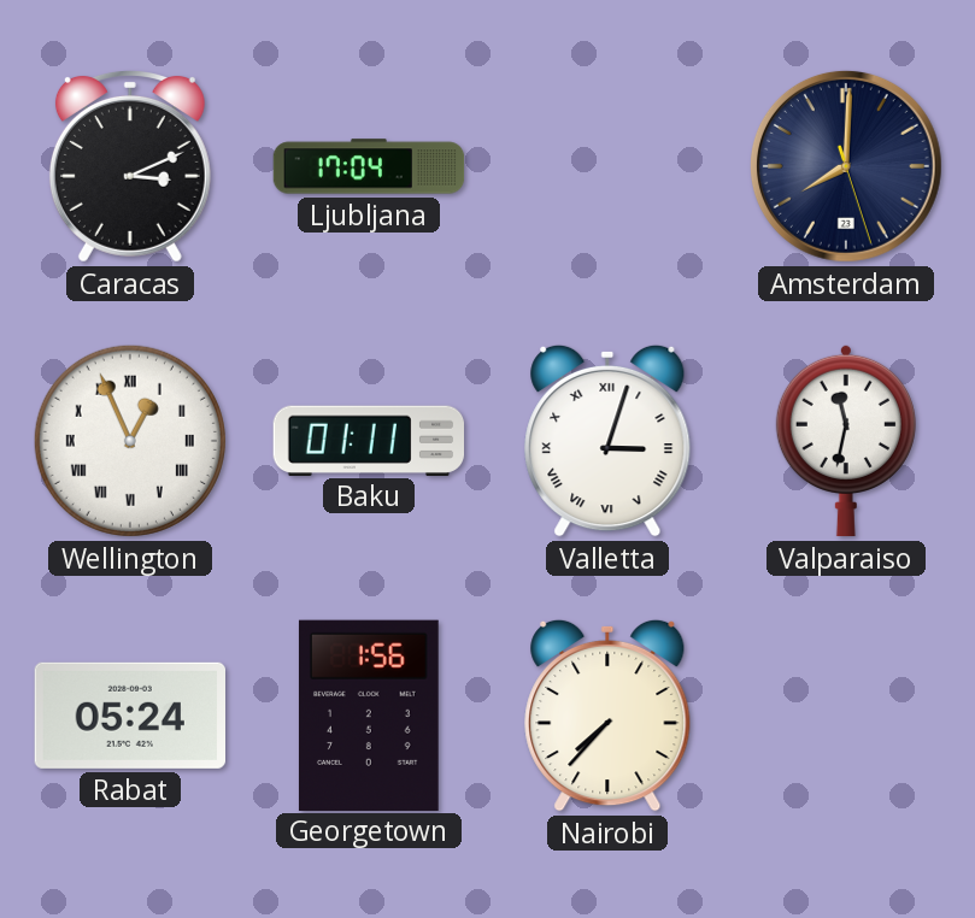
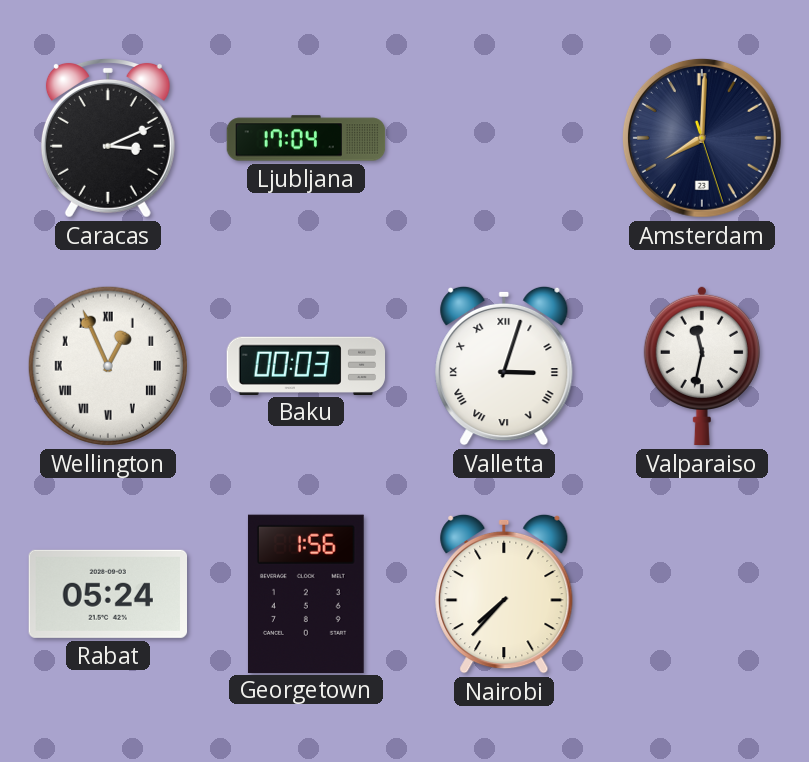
Baku: 01:11 -> 00:03
